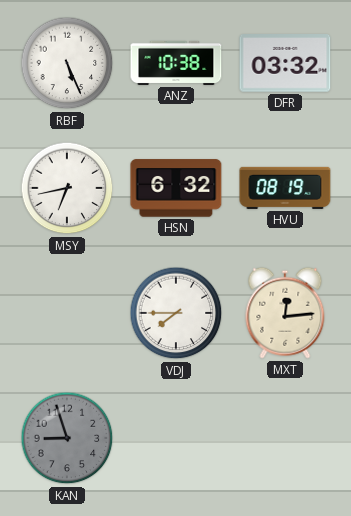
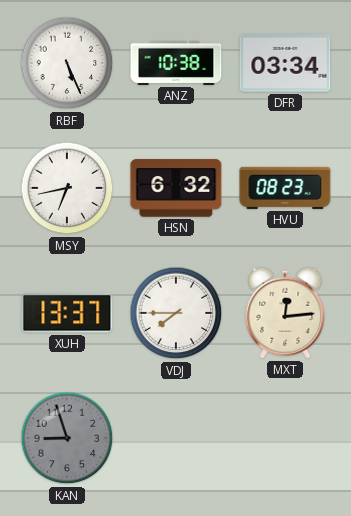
DFR: 03:32 -> 03:34
HVU: 08:19 -> 08:23
XUH: none -> 13:37
